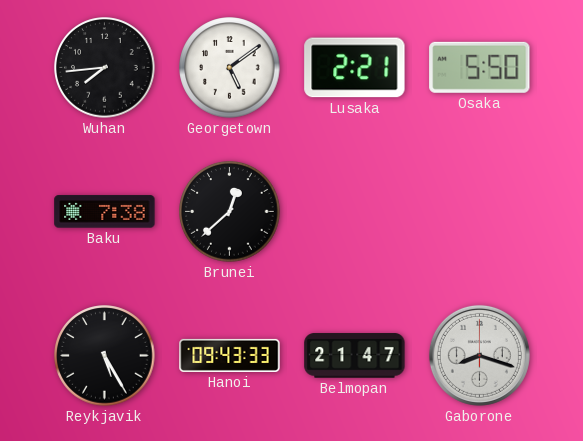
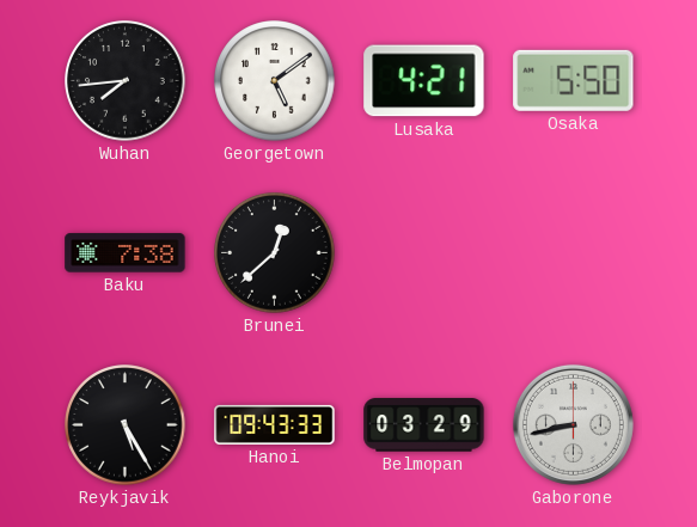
Lusaka: 2:21 -> 4:21
Belmopan: 21:47 -> 03:29
Gaborone: 8:18 -> 8:43
